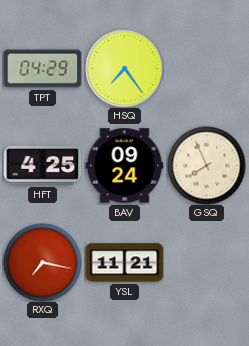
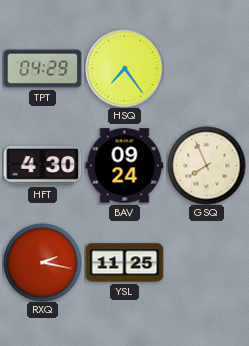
HFT: 4:25 -> 4:30
RXQ: 7:17 -> 2:17
YSL: 11:21 -> 11:25
